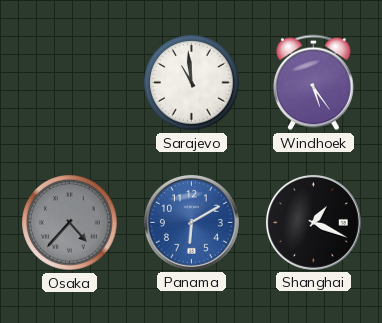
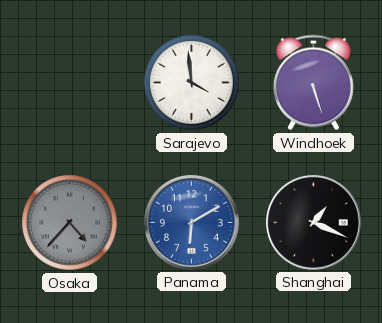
Sarajevo: 10:59 -> 3:59
Windhoek: 5:24 -> 5:27
